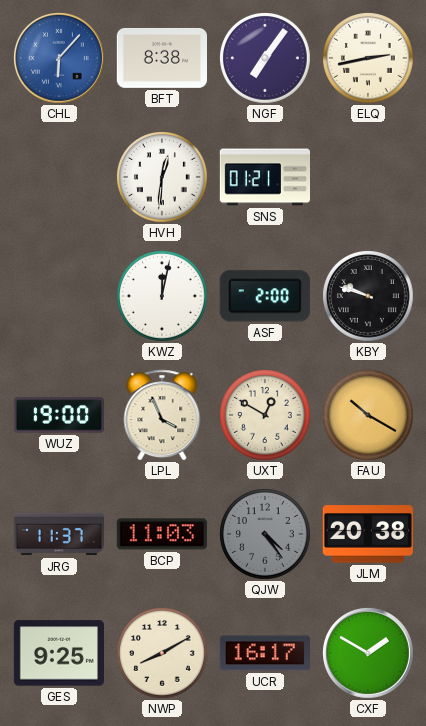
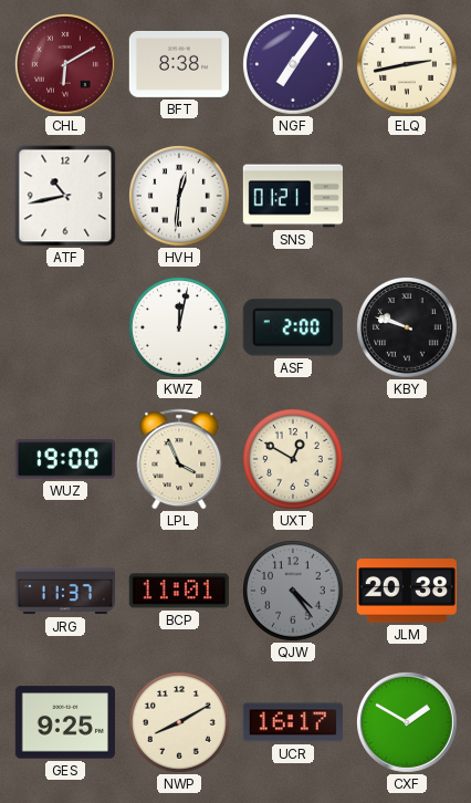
CHL: 6:07 -> 6:10
CHL dial: blue -> burgundy
ATF: none -> 10:43
FAU: 10:20 -> none
BCP: 11:03 -> 11:01
